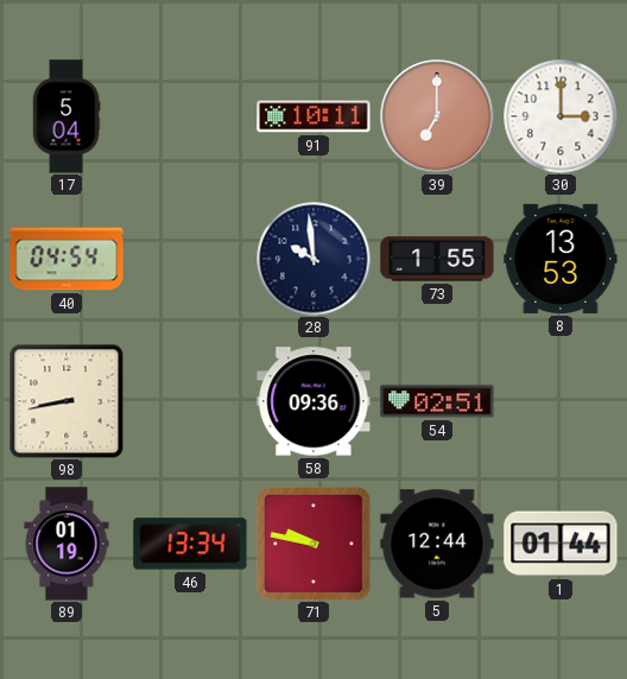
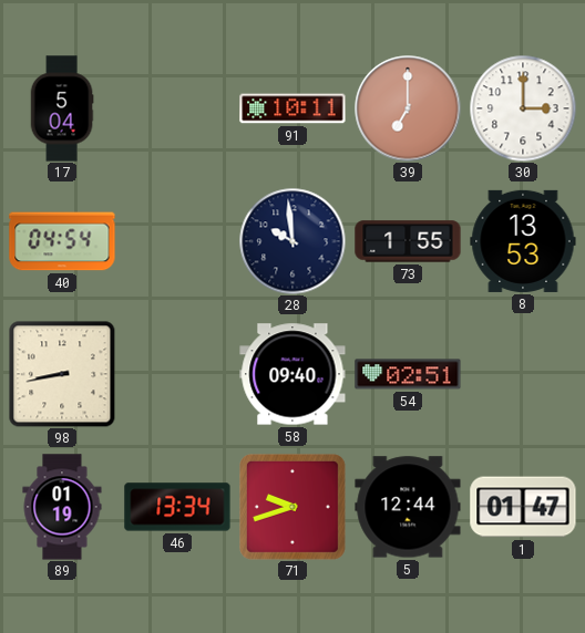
58: 09:36 -> 09:40
71: 9:47 -> 9:42
1: 01:44 -> 01:47
